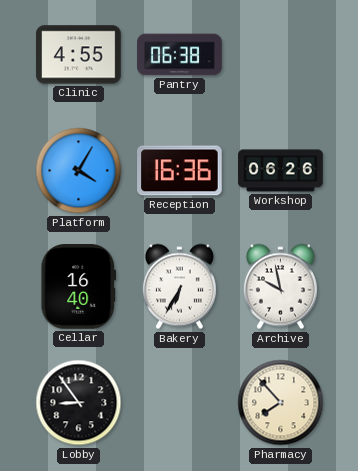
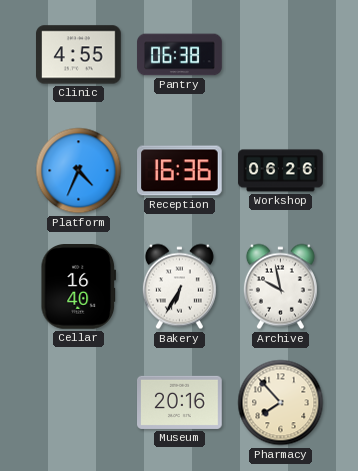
Platform: 4:05 -> 4:34
Lobby: 8:54 -> none
Museum: none -> 20:16
